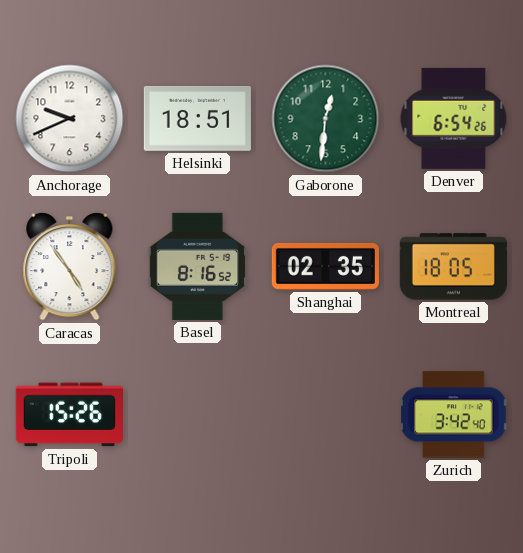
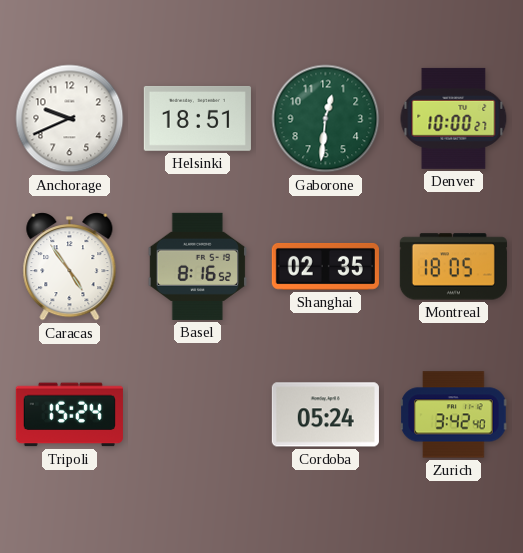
Denver: 6:54 -> 10:00
Tripoli: 15:26 -> 15:24
Cordoba: none -> 05:24
